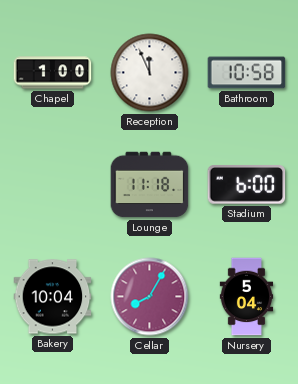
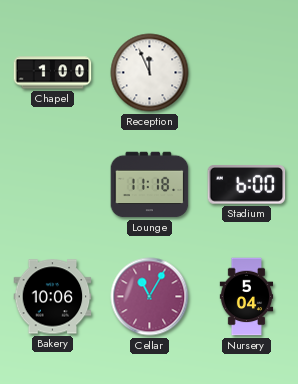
Bathroom: 10:58 -> none
Bakery: 10:04 -> 10:06
Cellar: 8:05 -> 11:05
